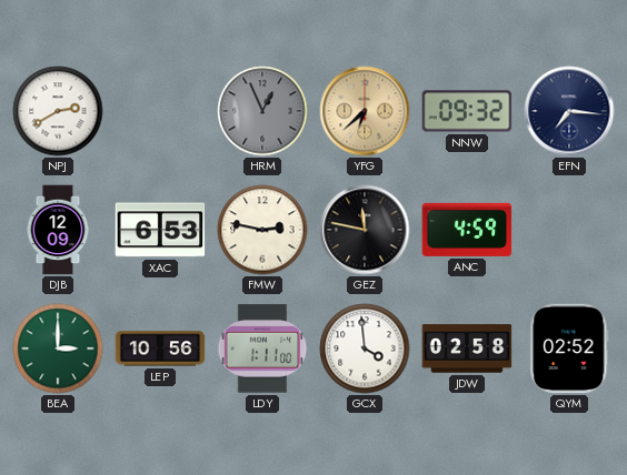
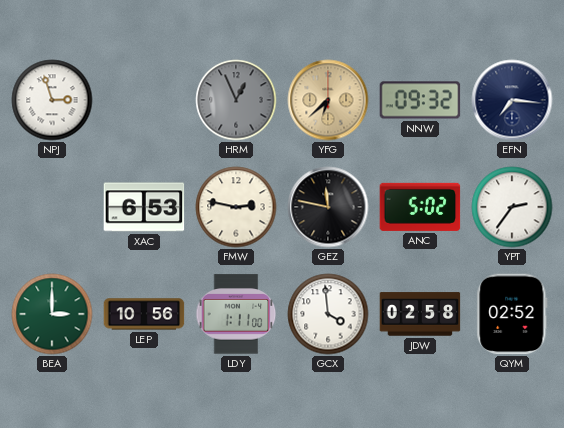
NPJ: 2:40 -> 2:57
DJB: 12:09 -> none
ANC: 4:59 -> 5:02
YPT: none -> 2:36
